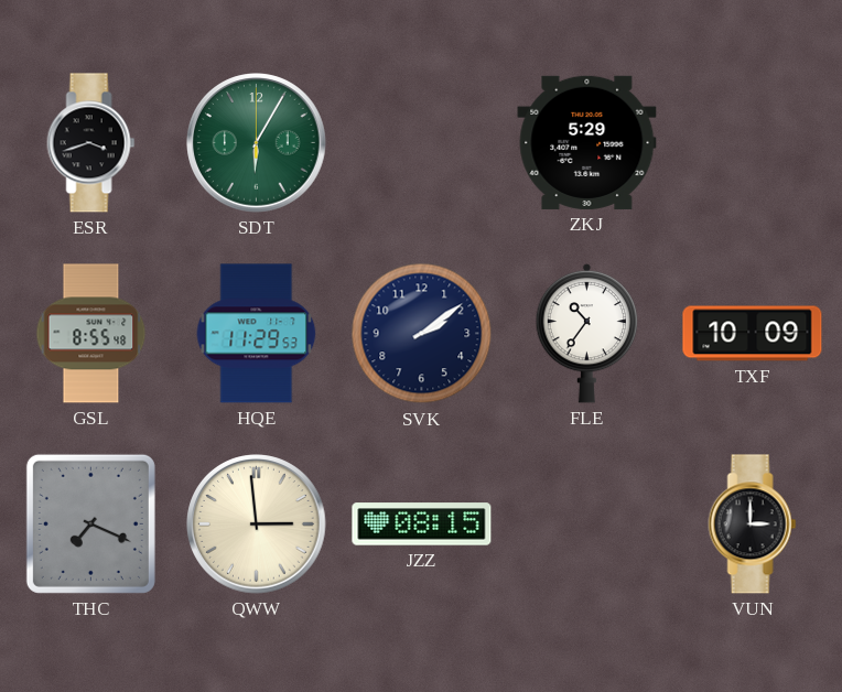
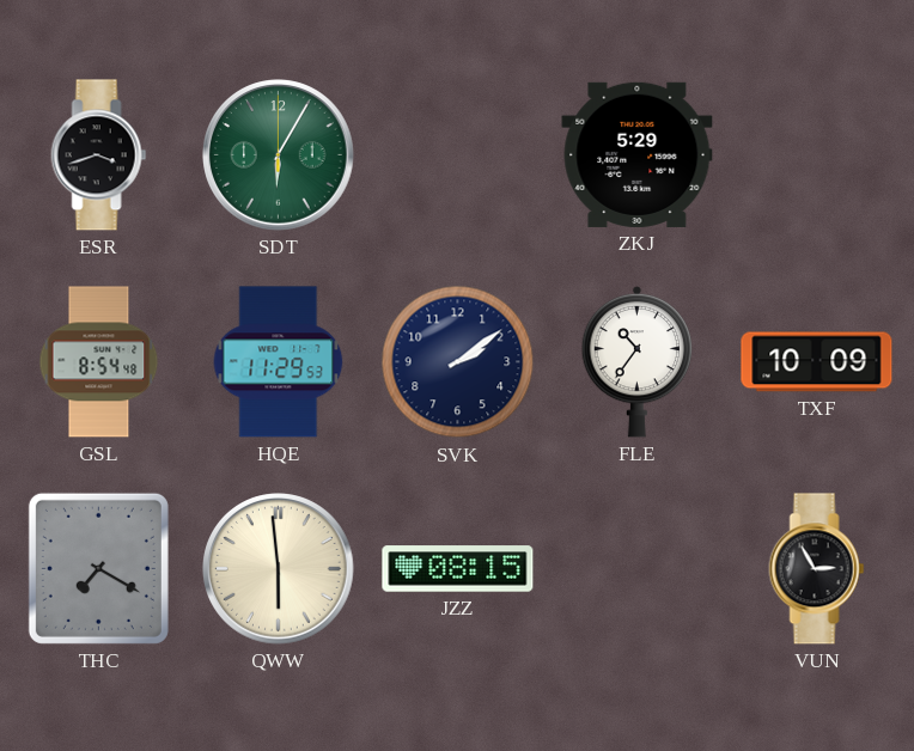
GSL: 8:55 -> 8:54
THC: 7:19 -> 7:20
QWW: 2:59 -> 5:59
VUN: 3:00 -> 2:55
